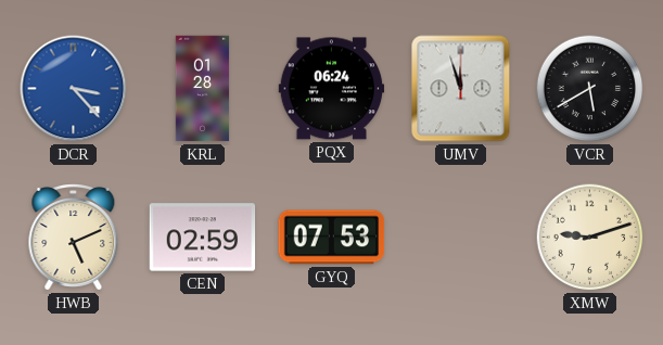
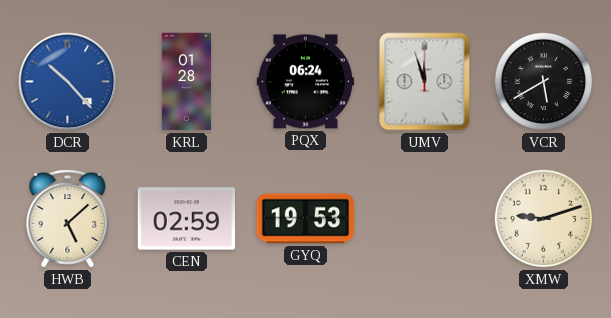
DCR: 3:23 -> 10:23
HWB: 5:11 -> 5:08
GYQ: 07:53 -> 19:53
